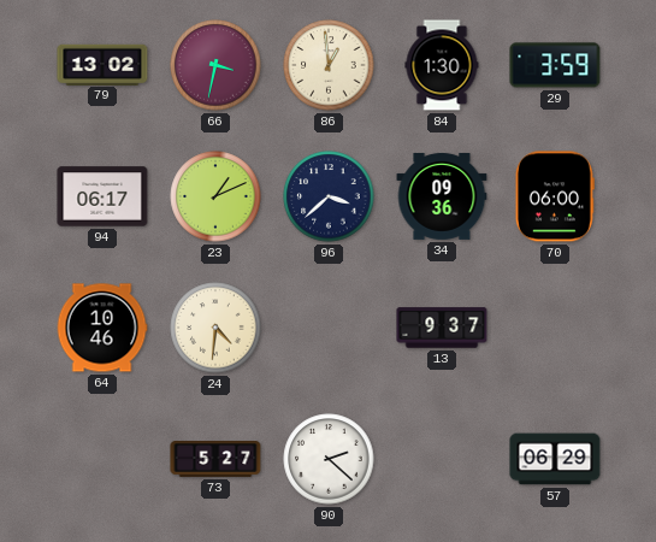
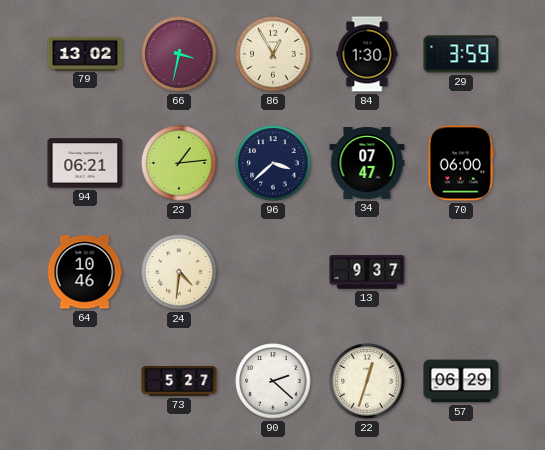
86: 12:59 -> 12:55
94: 06:17 -> 06:21
23: 1:11 -> 1:14
34: 09:36 -> 07:47
22: none -> 12:33
